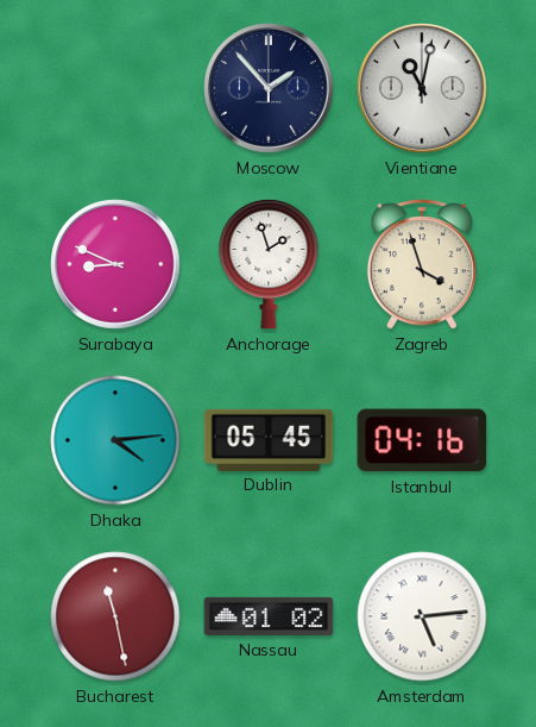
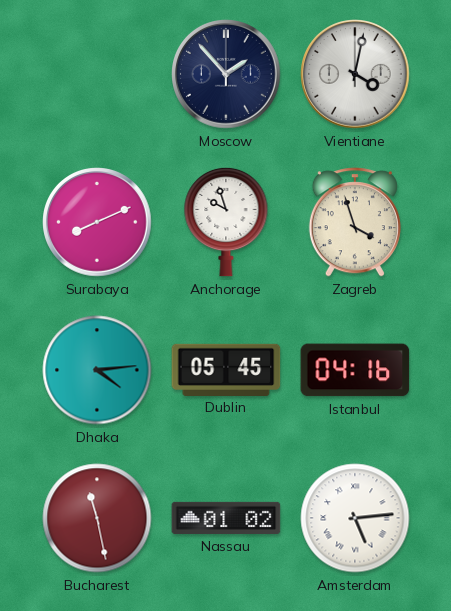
Vientiane: 11:02 -> 4:02
Surabaya: 8:49 -> 8:11
Anchorage: 1:57 -> 9:57
